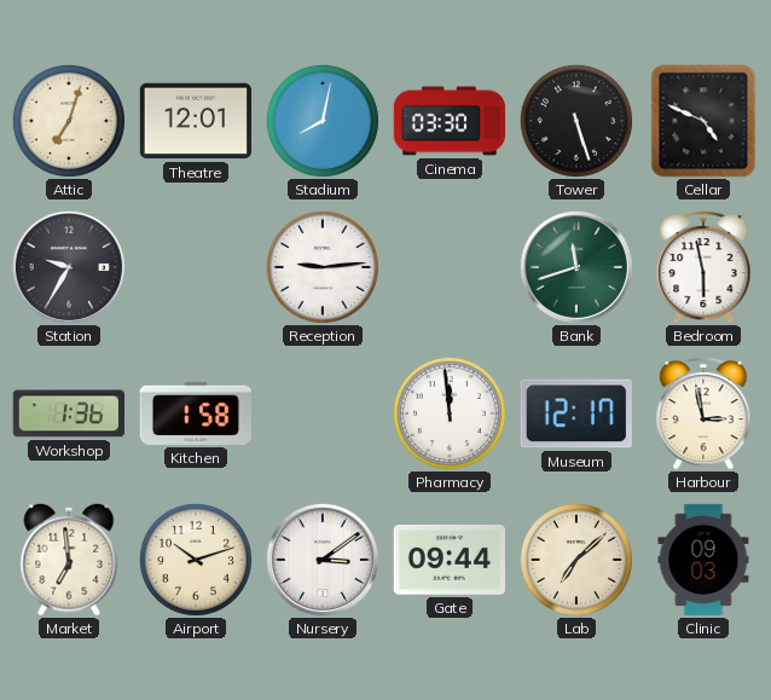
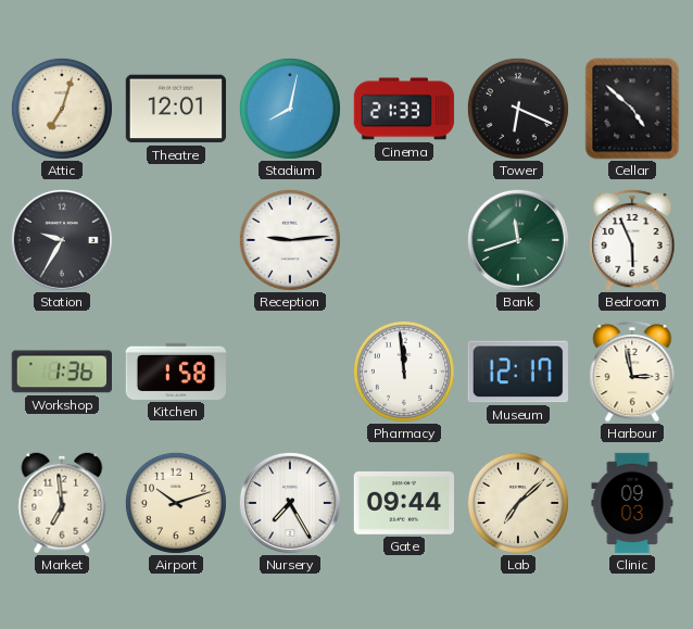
Cinema: 03:30 -> 21:33
Tower: 5:27 -> 6:19
Cellar: 4:49 -> 4:52
Bedroom: 5:58 -> 5:56
Nursery: 3:09 -> 7:25
